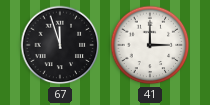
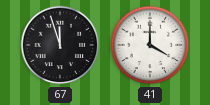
41: 3:00 -> 4:00
